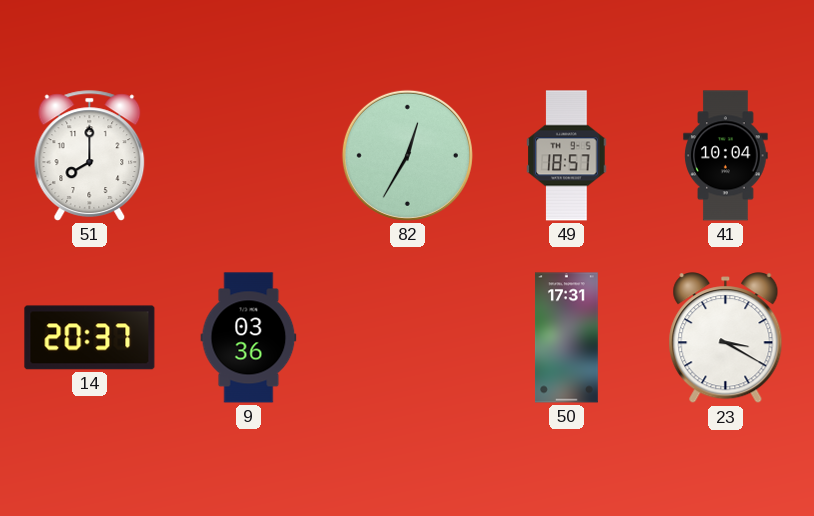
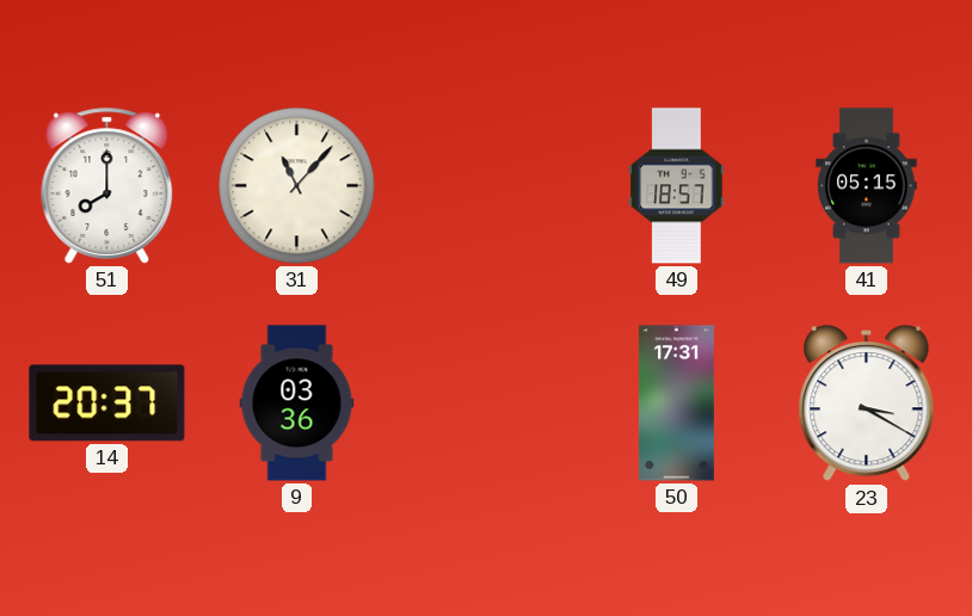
31: none -> 11:07
82: 12:35 -> none
41: 10:04 -> 05:15
